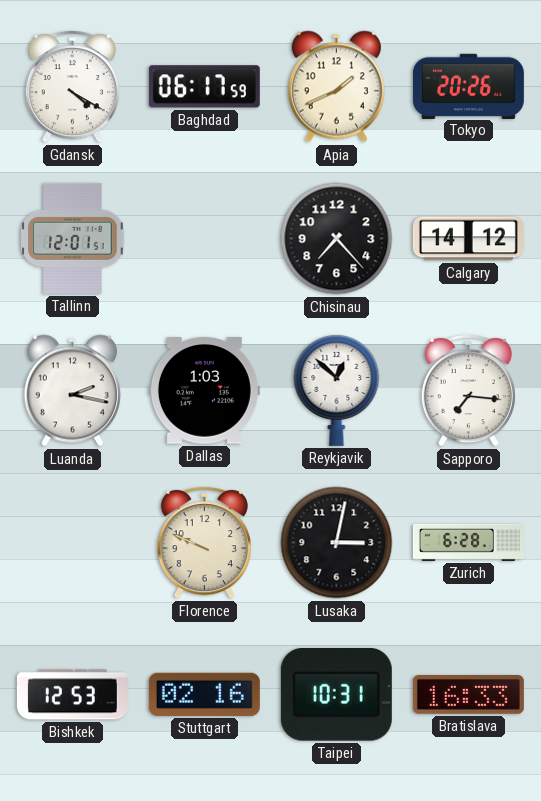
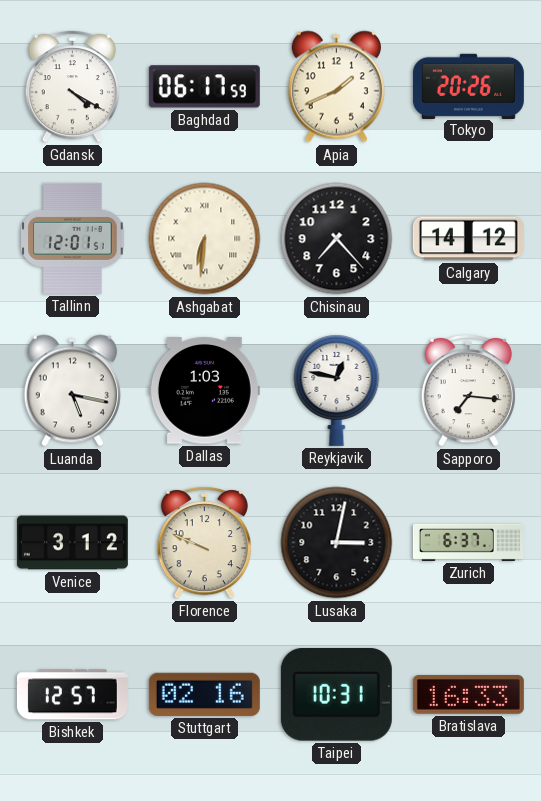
Ashgabat: none -> 6:31
Luanda: 2:17 -> 5:17
Reykjavik: 12:52 -> 12:47
Venice: none -> 3:12
Zurich: 6:28 -> 6:37
Bishkek: 12:53 -> 12:57
